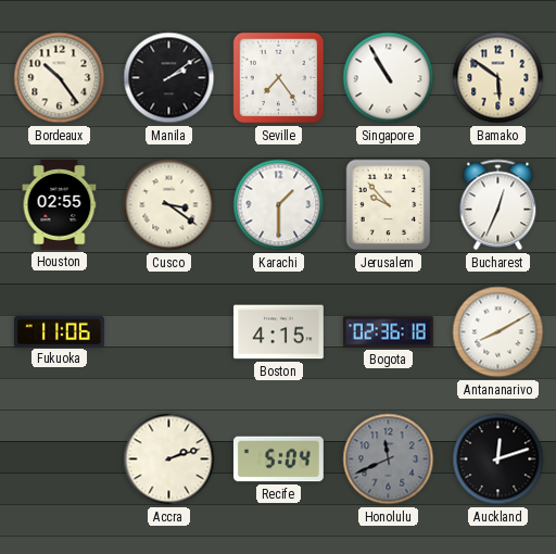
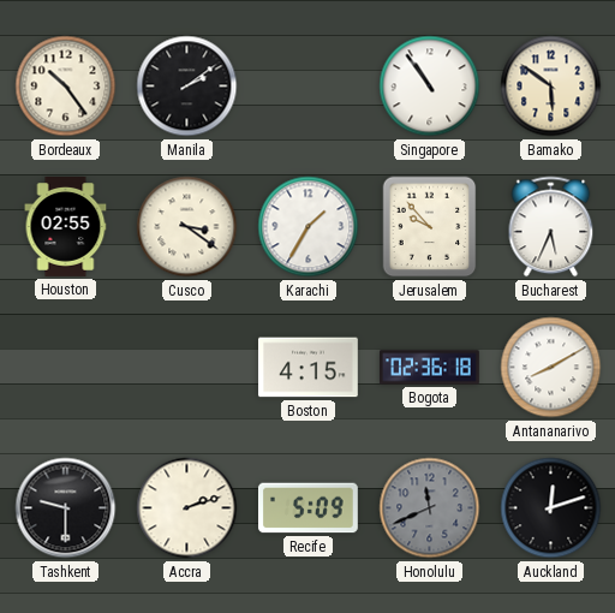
Seville: 7:24 -> none
Singapore: 10:55 -> 10:54
Karachi: 1:30 -> 1:35
Bucharest: 12:34 -> 5:34
Fukuoka: 11:06 -> none
Tashkent: none -> 9:30
Recife: 5:04 -> 5:09
